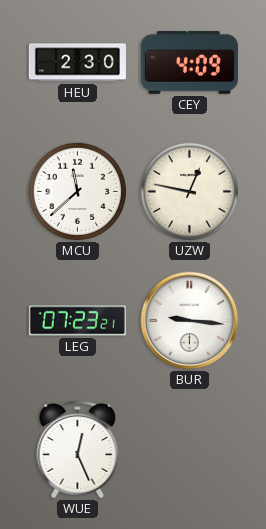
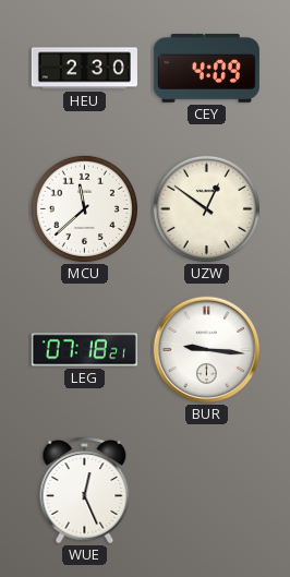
UZW: 12:47 -> 12:51
LEG: 07:23 -> 07:18
